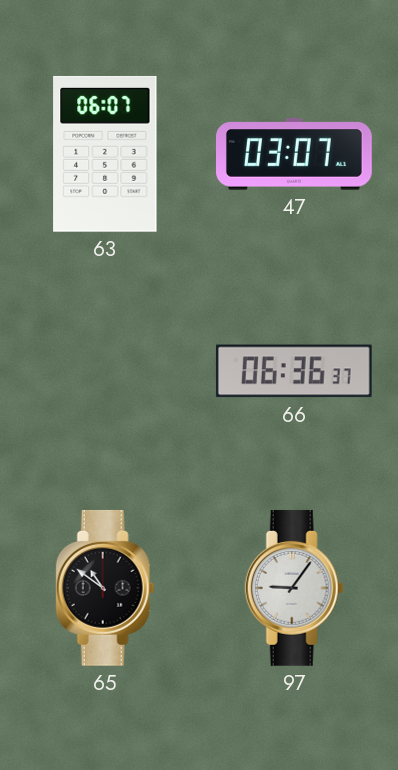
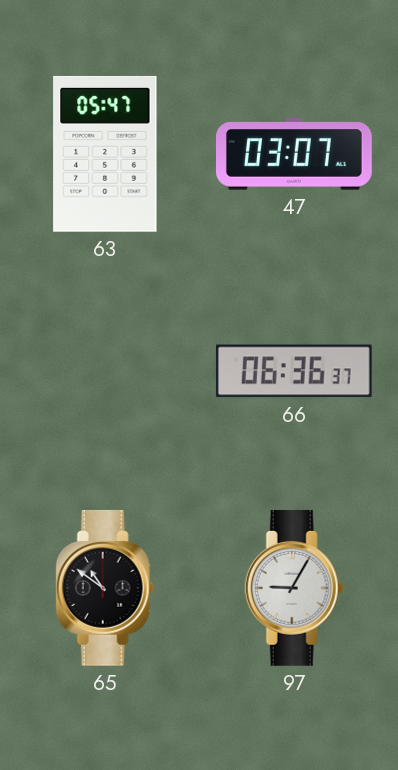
63: 06:07 -> 05:47
97: 9:06 -> 9:05
